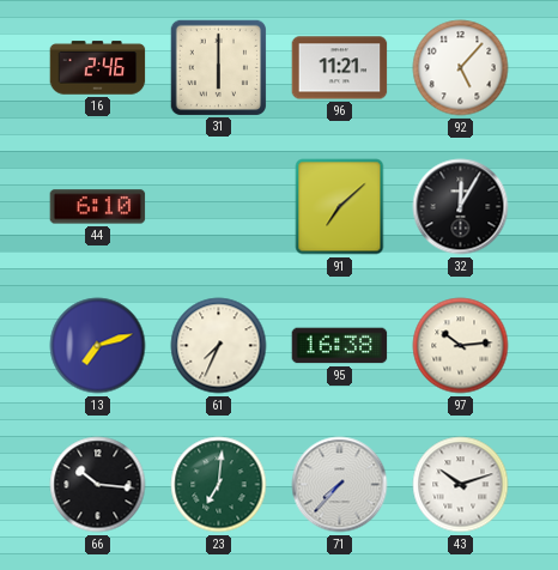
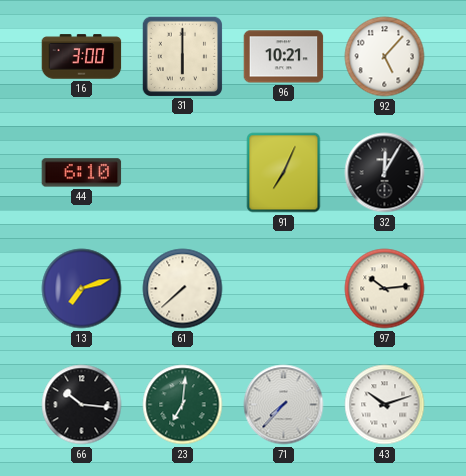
16: 2:46 -> 3:00
96: 11:21 -> 10:21
91: 7:08 -> 7:04
61: 7:34 -> 7:38
95: 16:38 -> none
